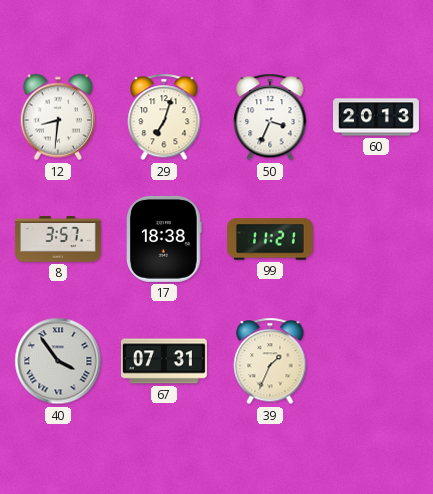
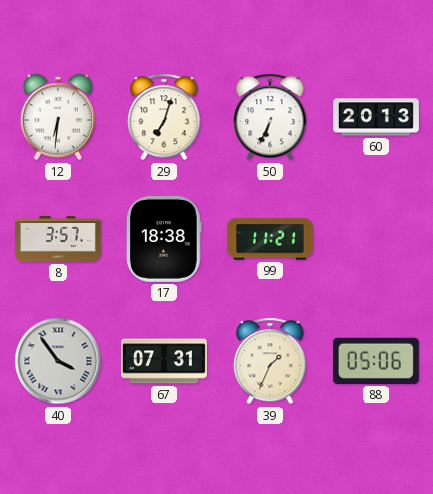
12: 8:31 -> 6:31
50: 3:34 -> 6:34
88: none -> 05:06
